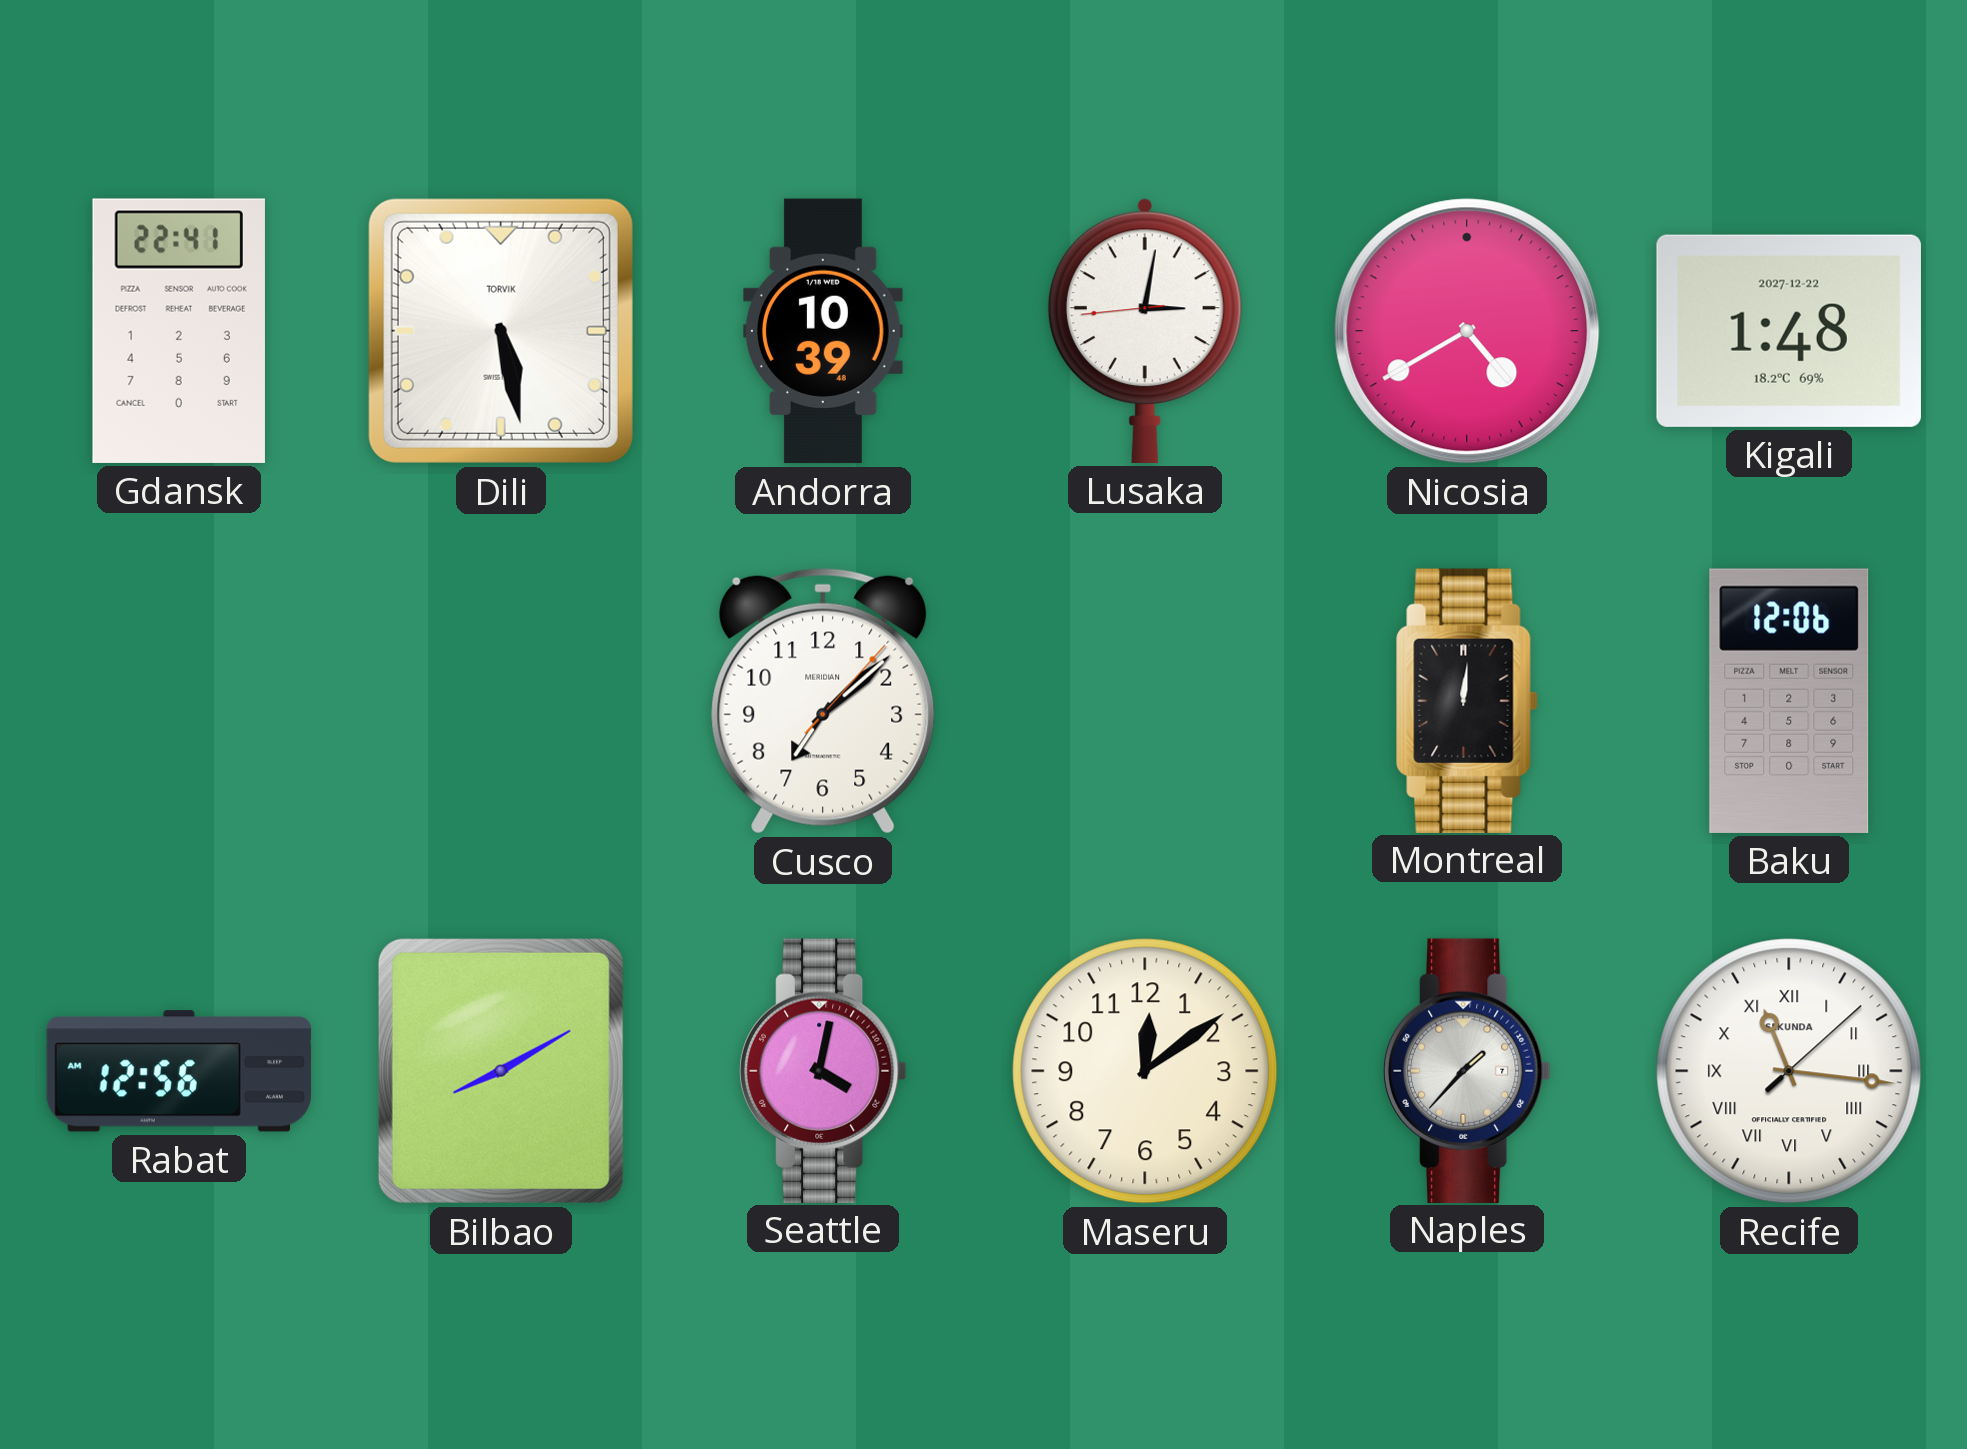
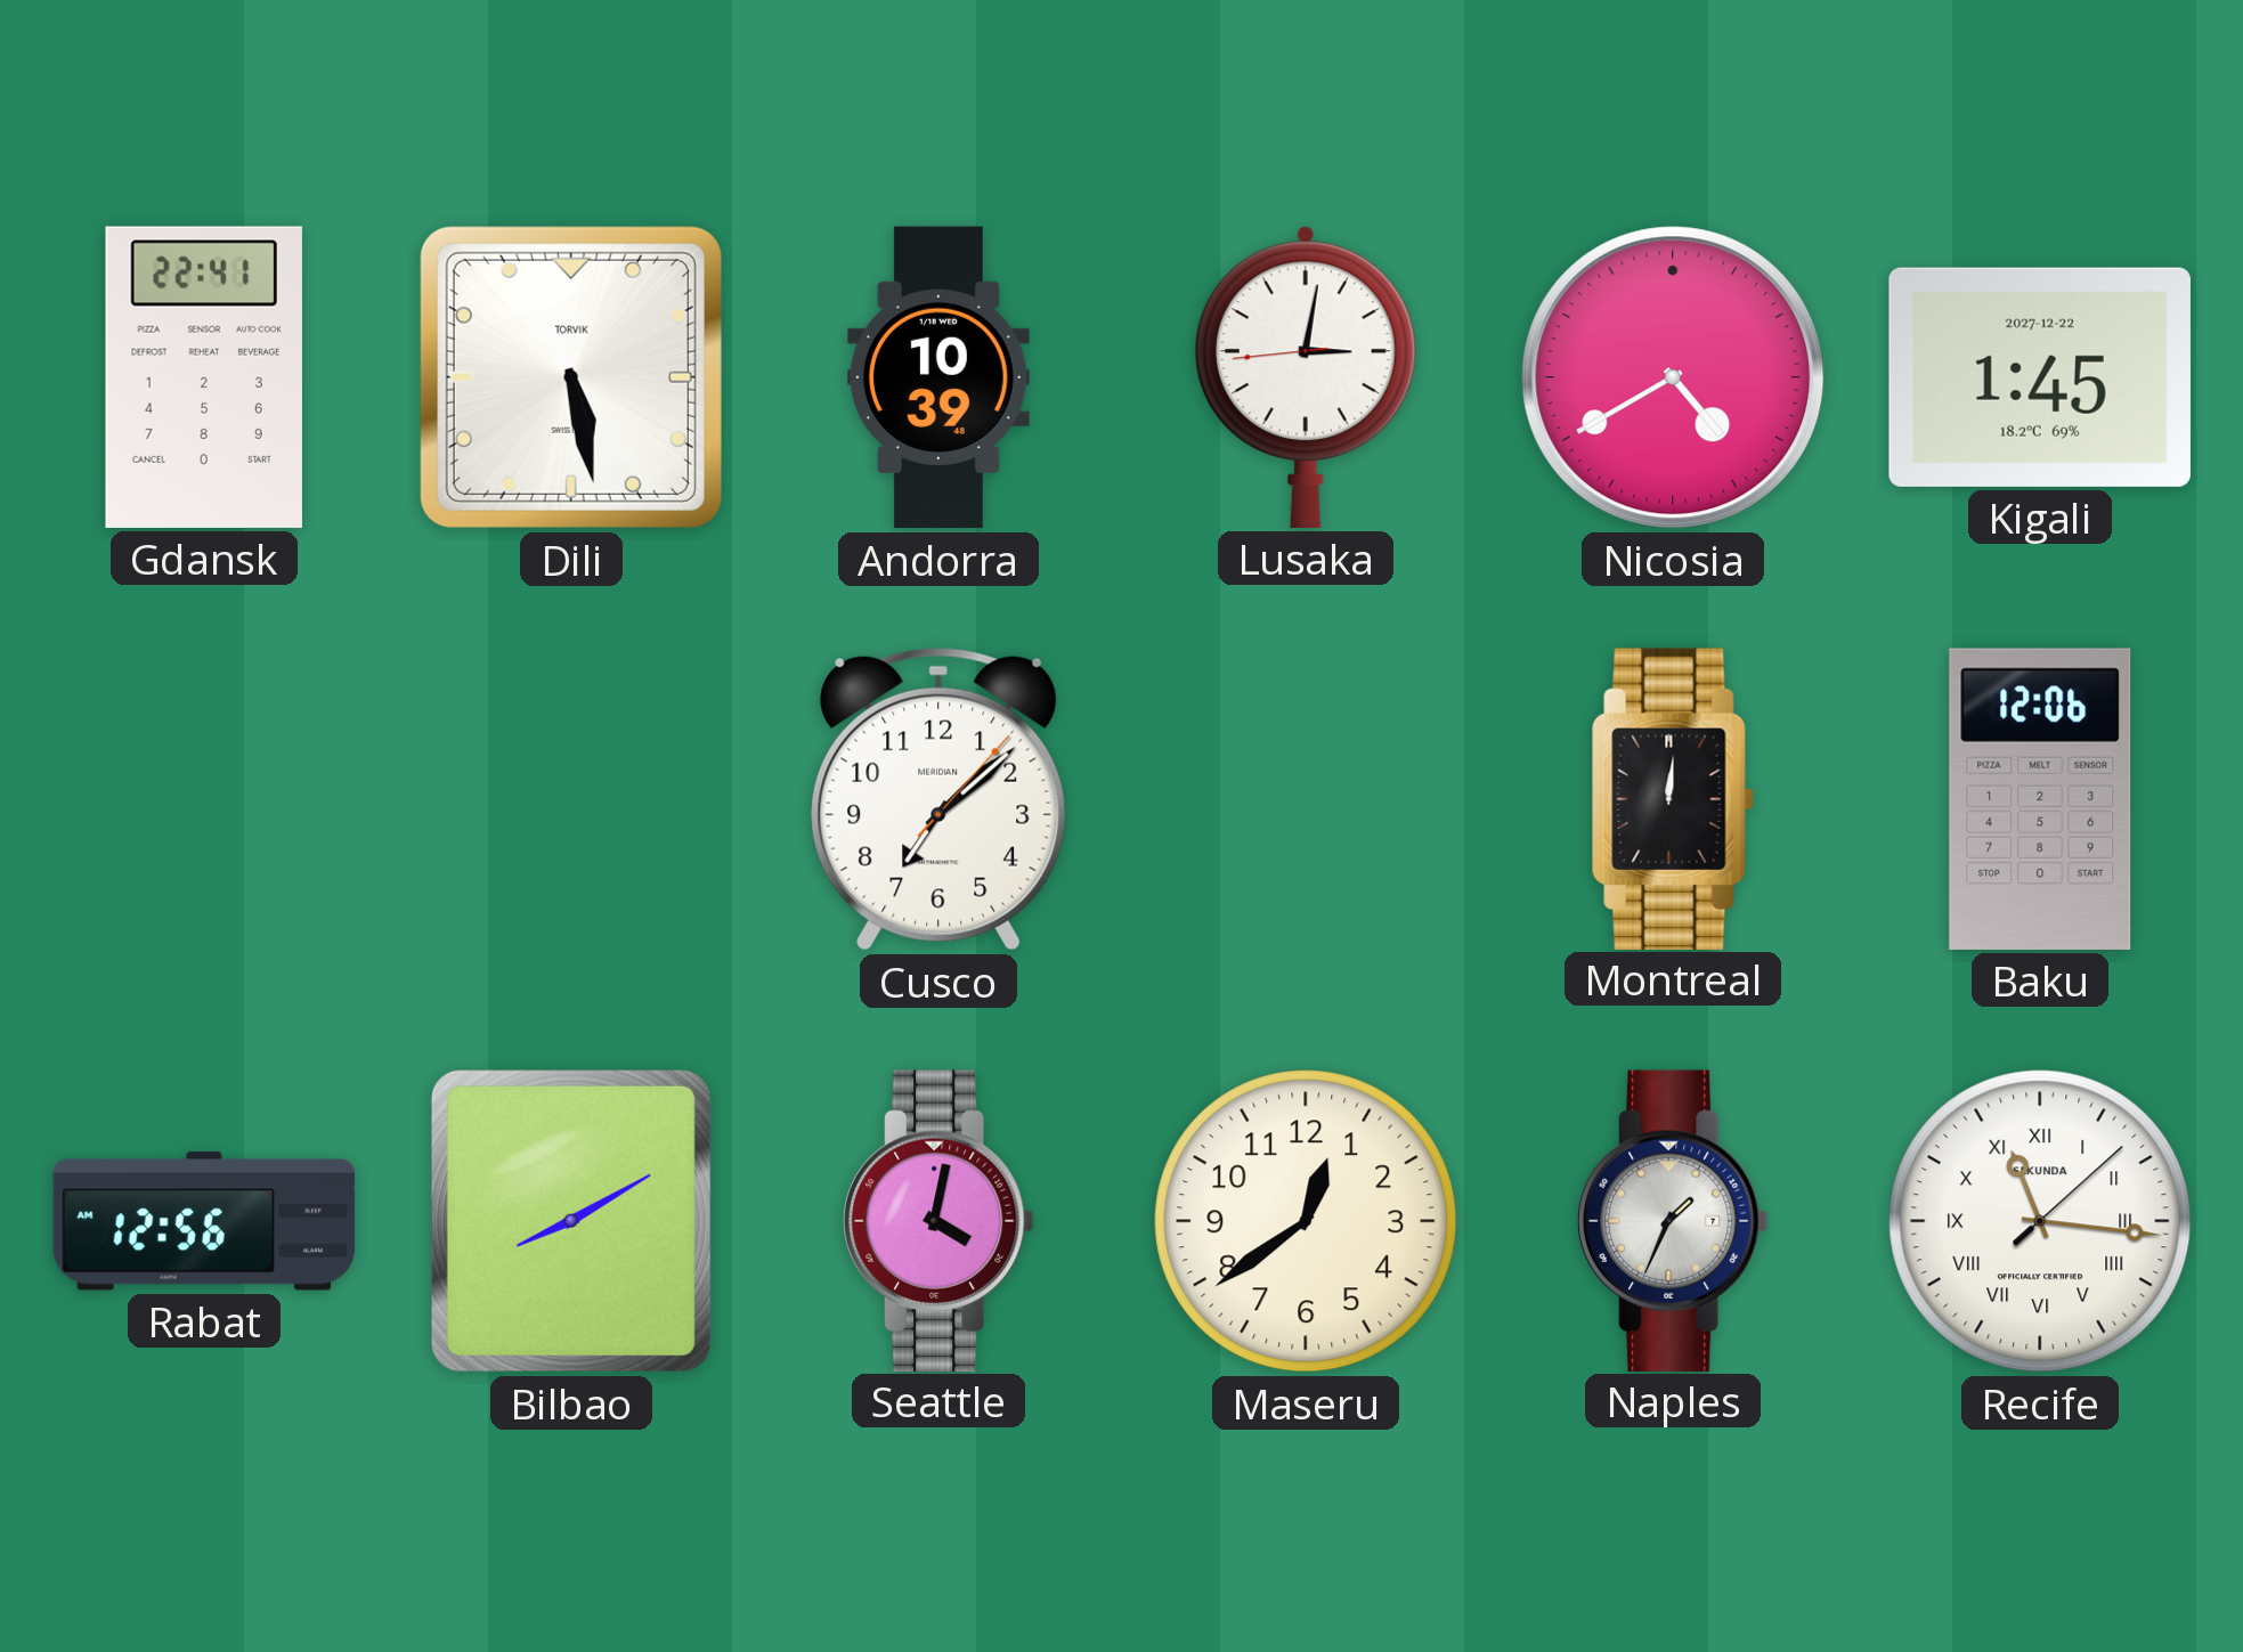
Kigali: 1:48 -> 1:45
Maseru: 12:09 -> 12:39
Naples: 1:37 -> 1:34
